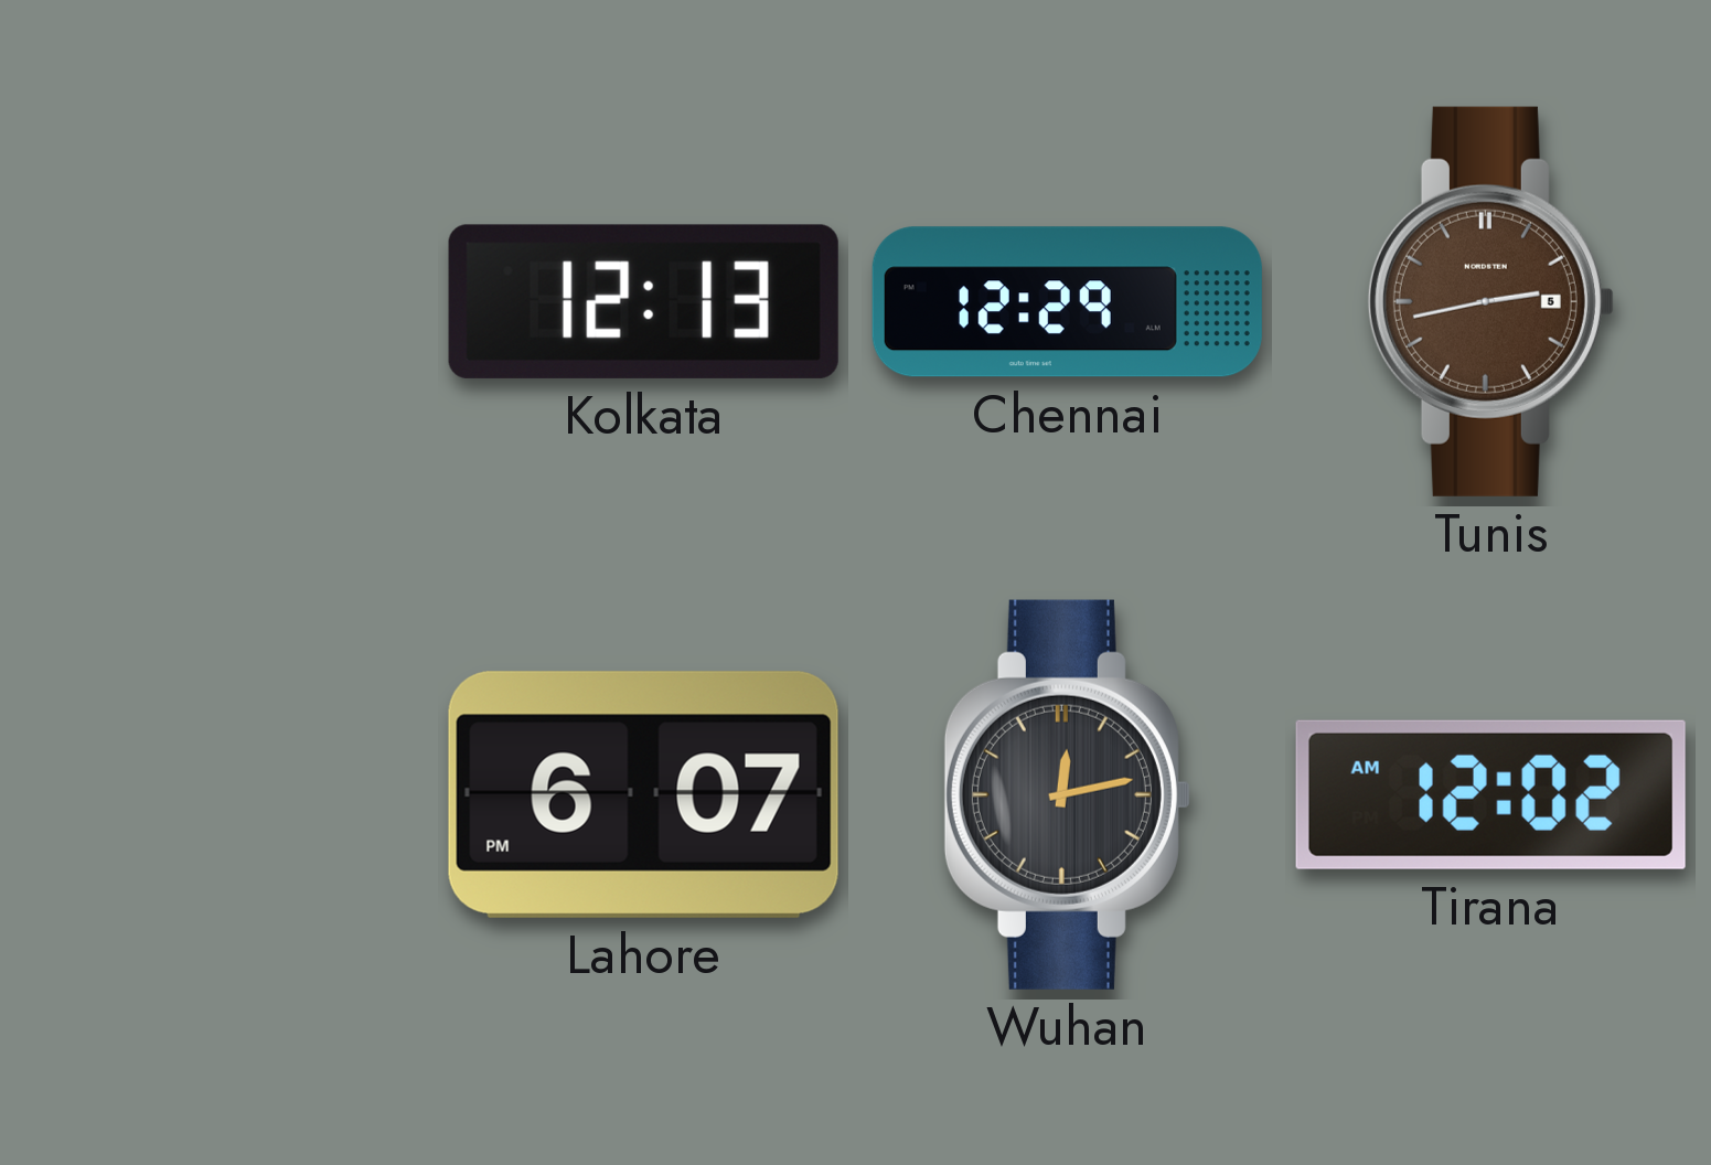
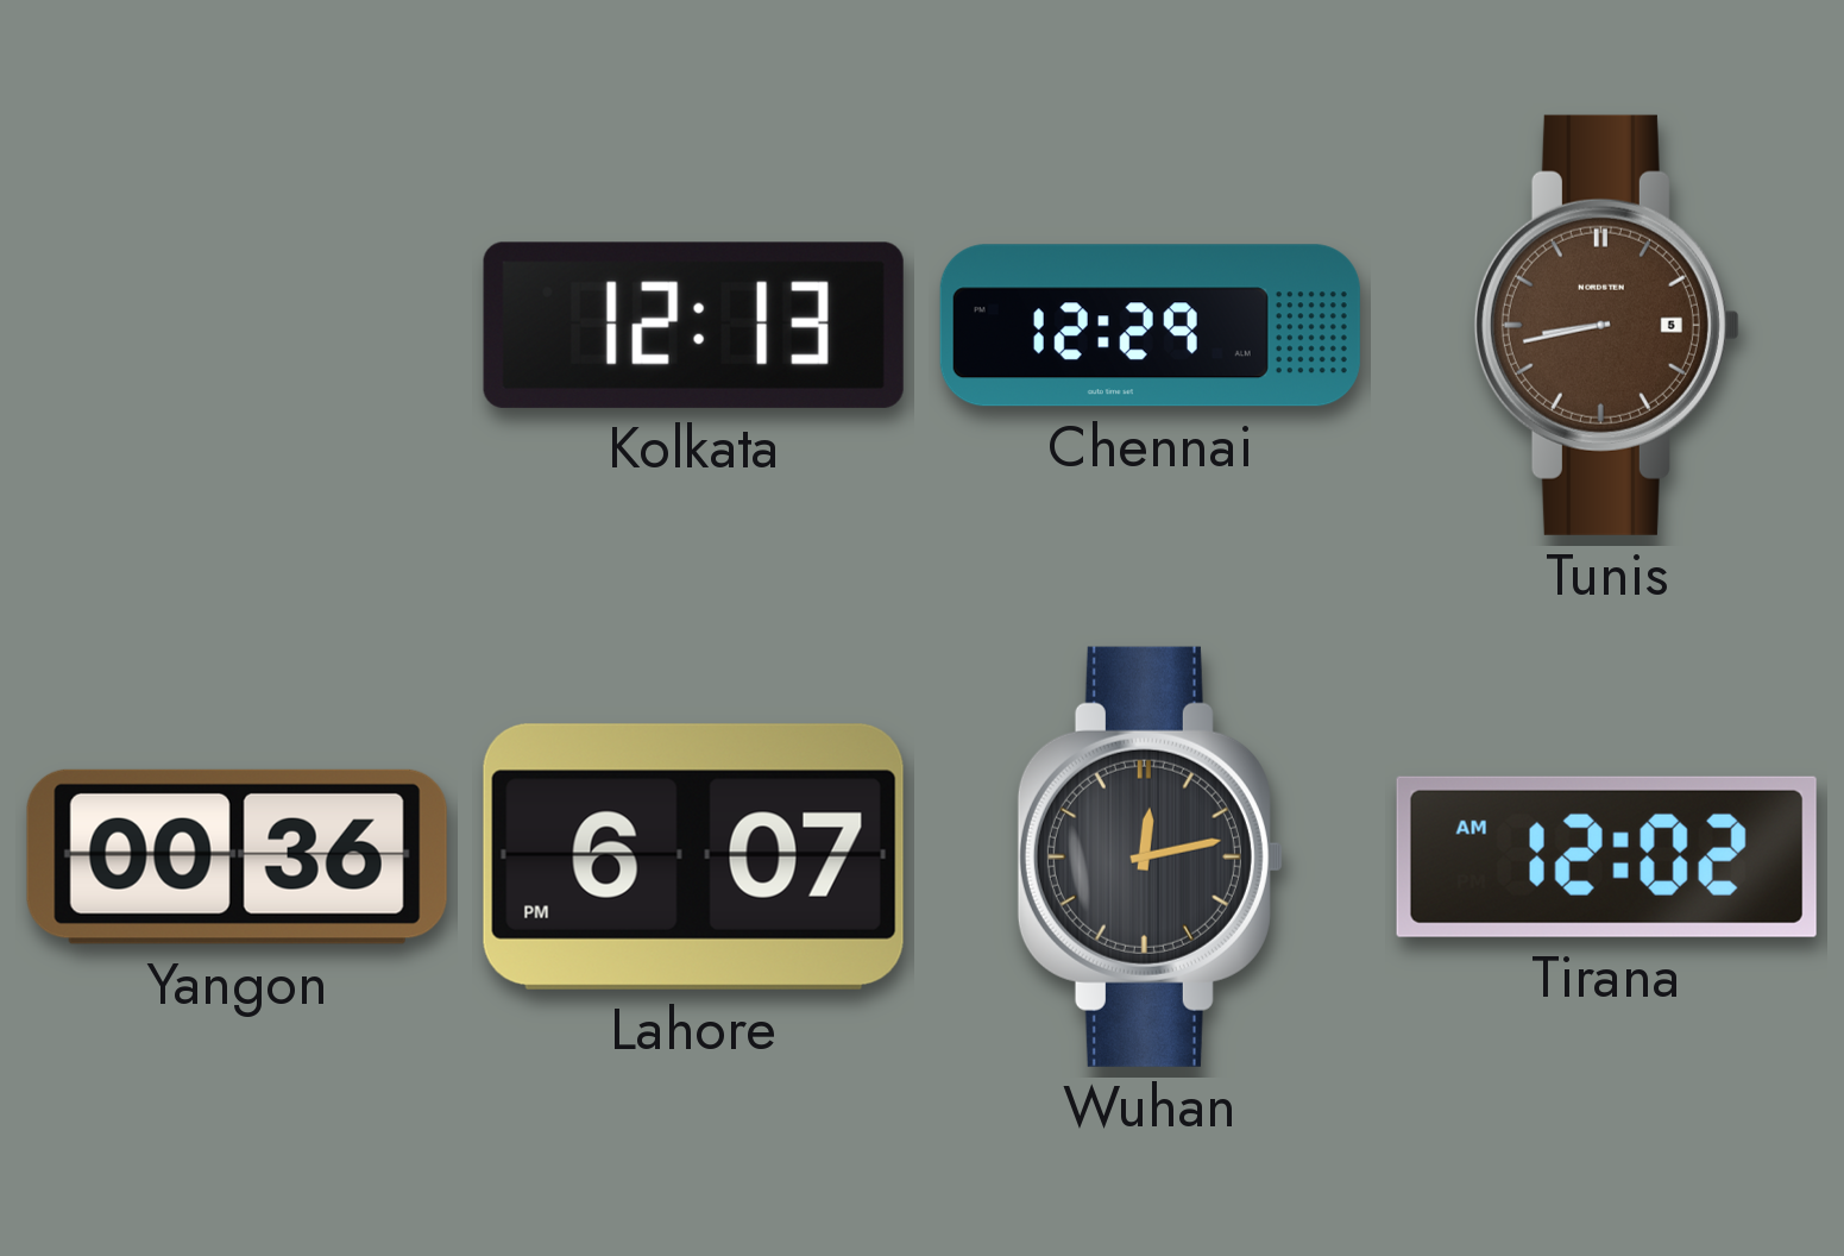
Tunis: 2:43 -> 8:43
Yangon: none -> 00:36
